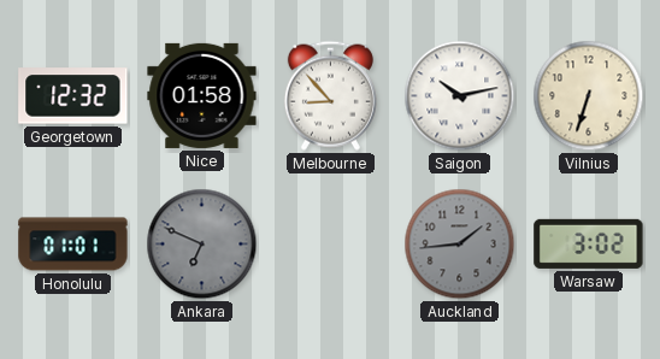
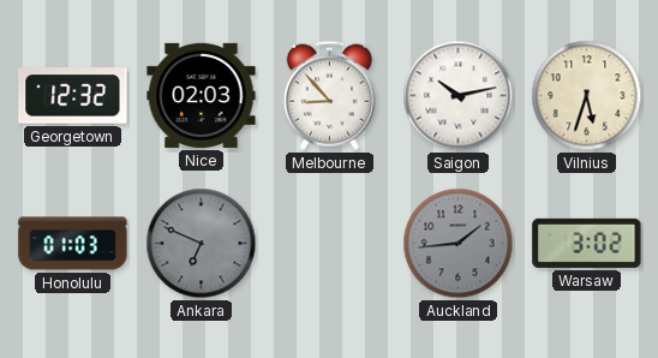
Nice: 01:58 -> 02:03
Vilnius: 6:33 -> 5:33
Honolulu: 01:01 -> 01:03
